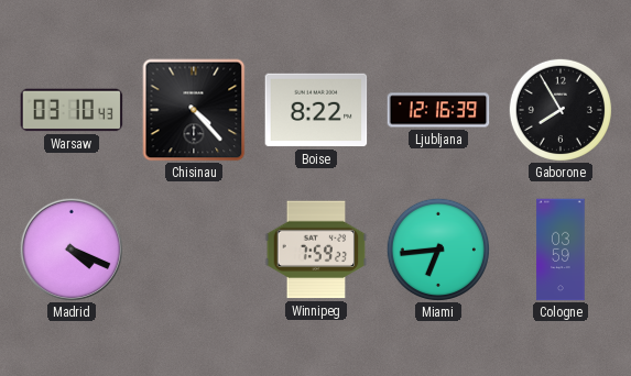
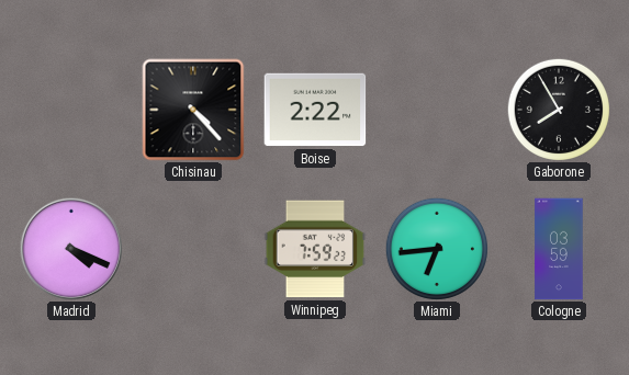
Warsaw: 03:10 -> none
Boise: 8:22 -> 2:22
Ljubljana: 12:16 -> none
